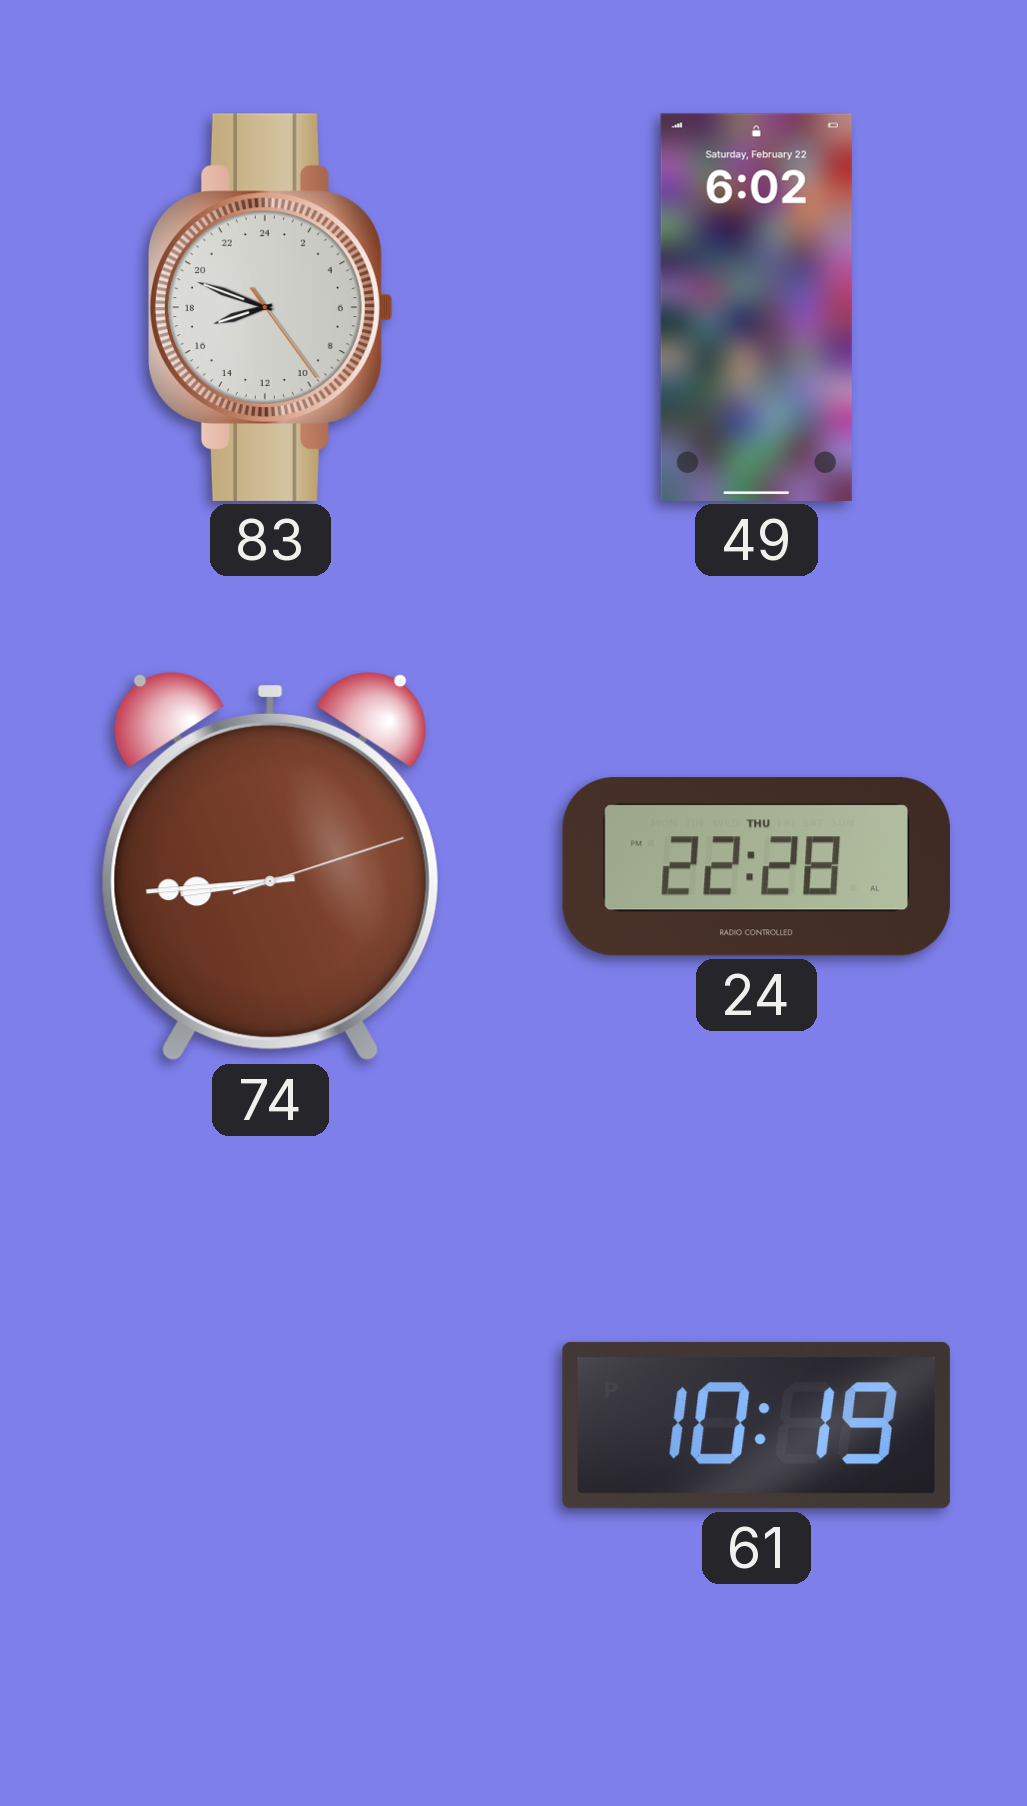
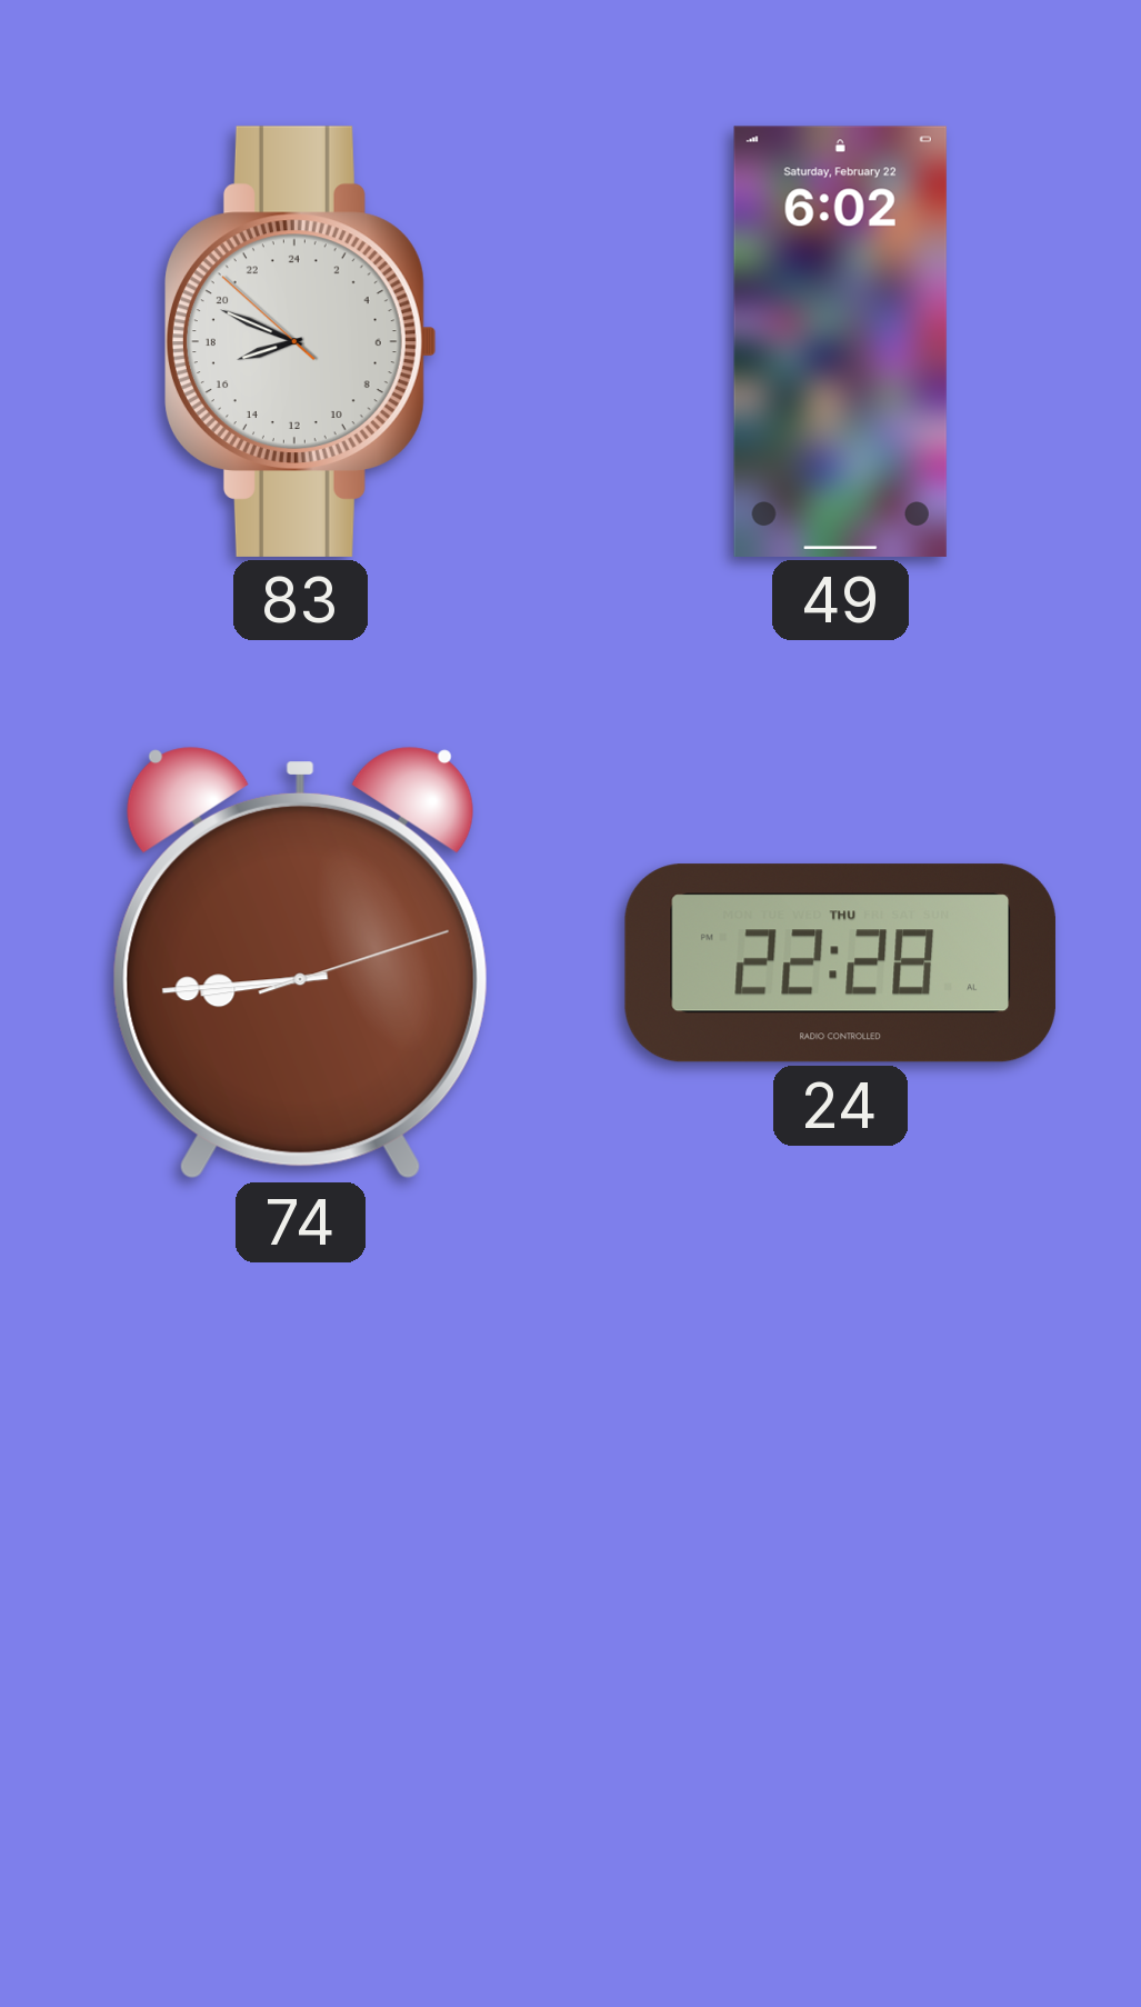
83: 16:48:24 -> 16:48:52
61: 10:19 -> none
